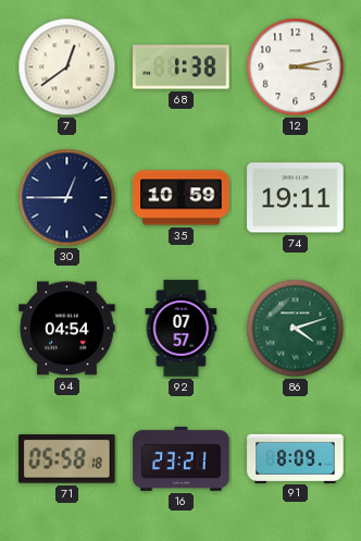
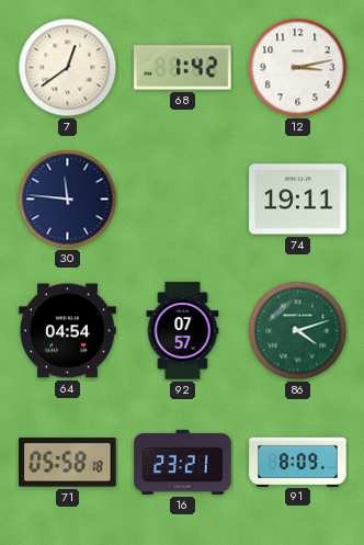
68: 1:38 -> 1:42
30: 12:45 -> 11:46
35: 10:59 -> none
